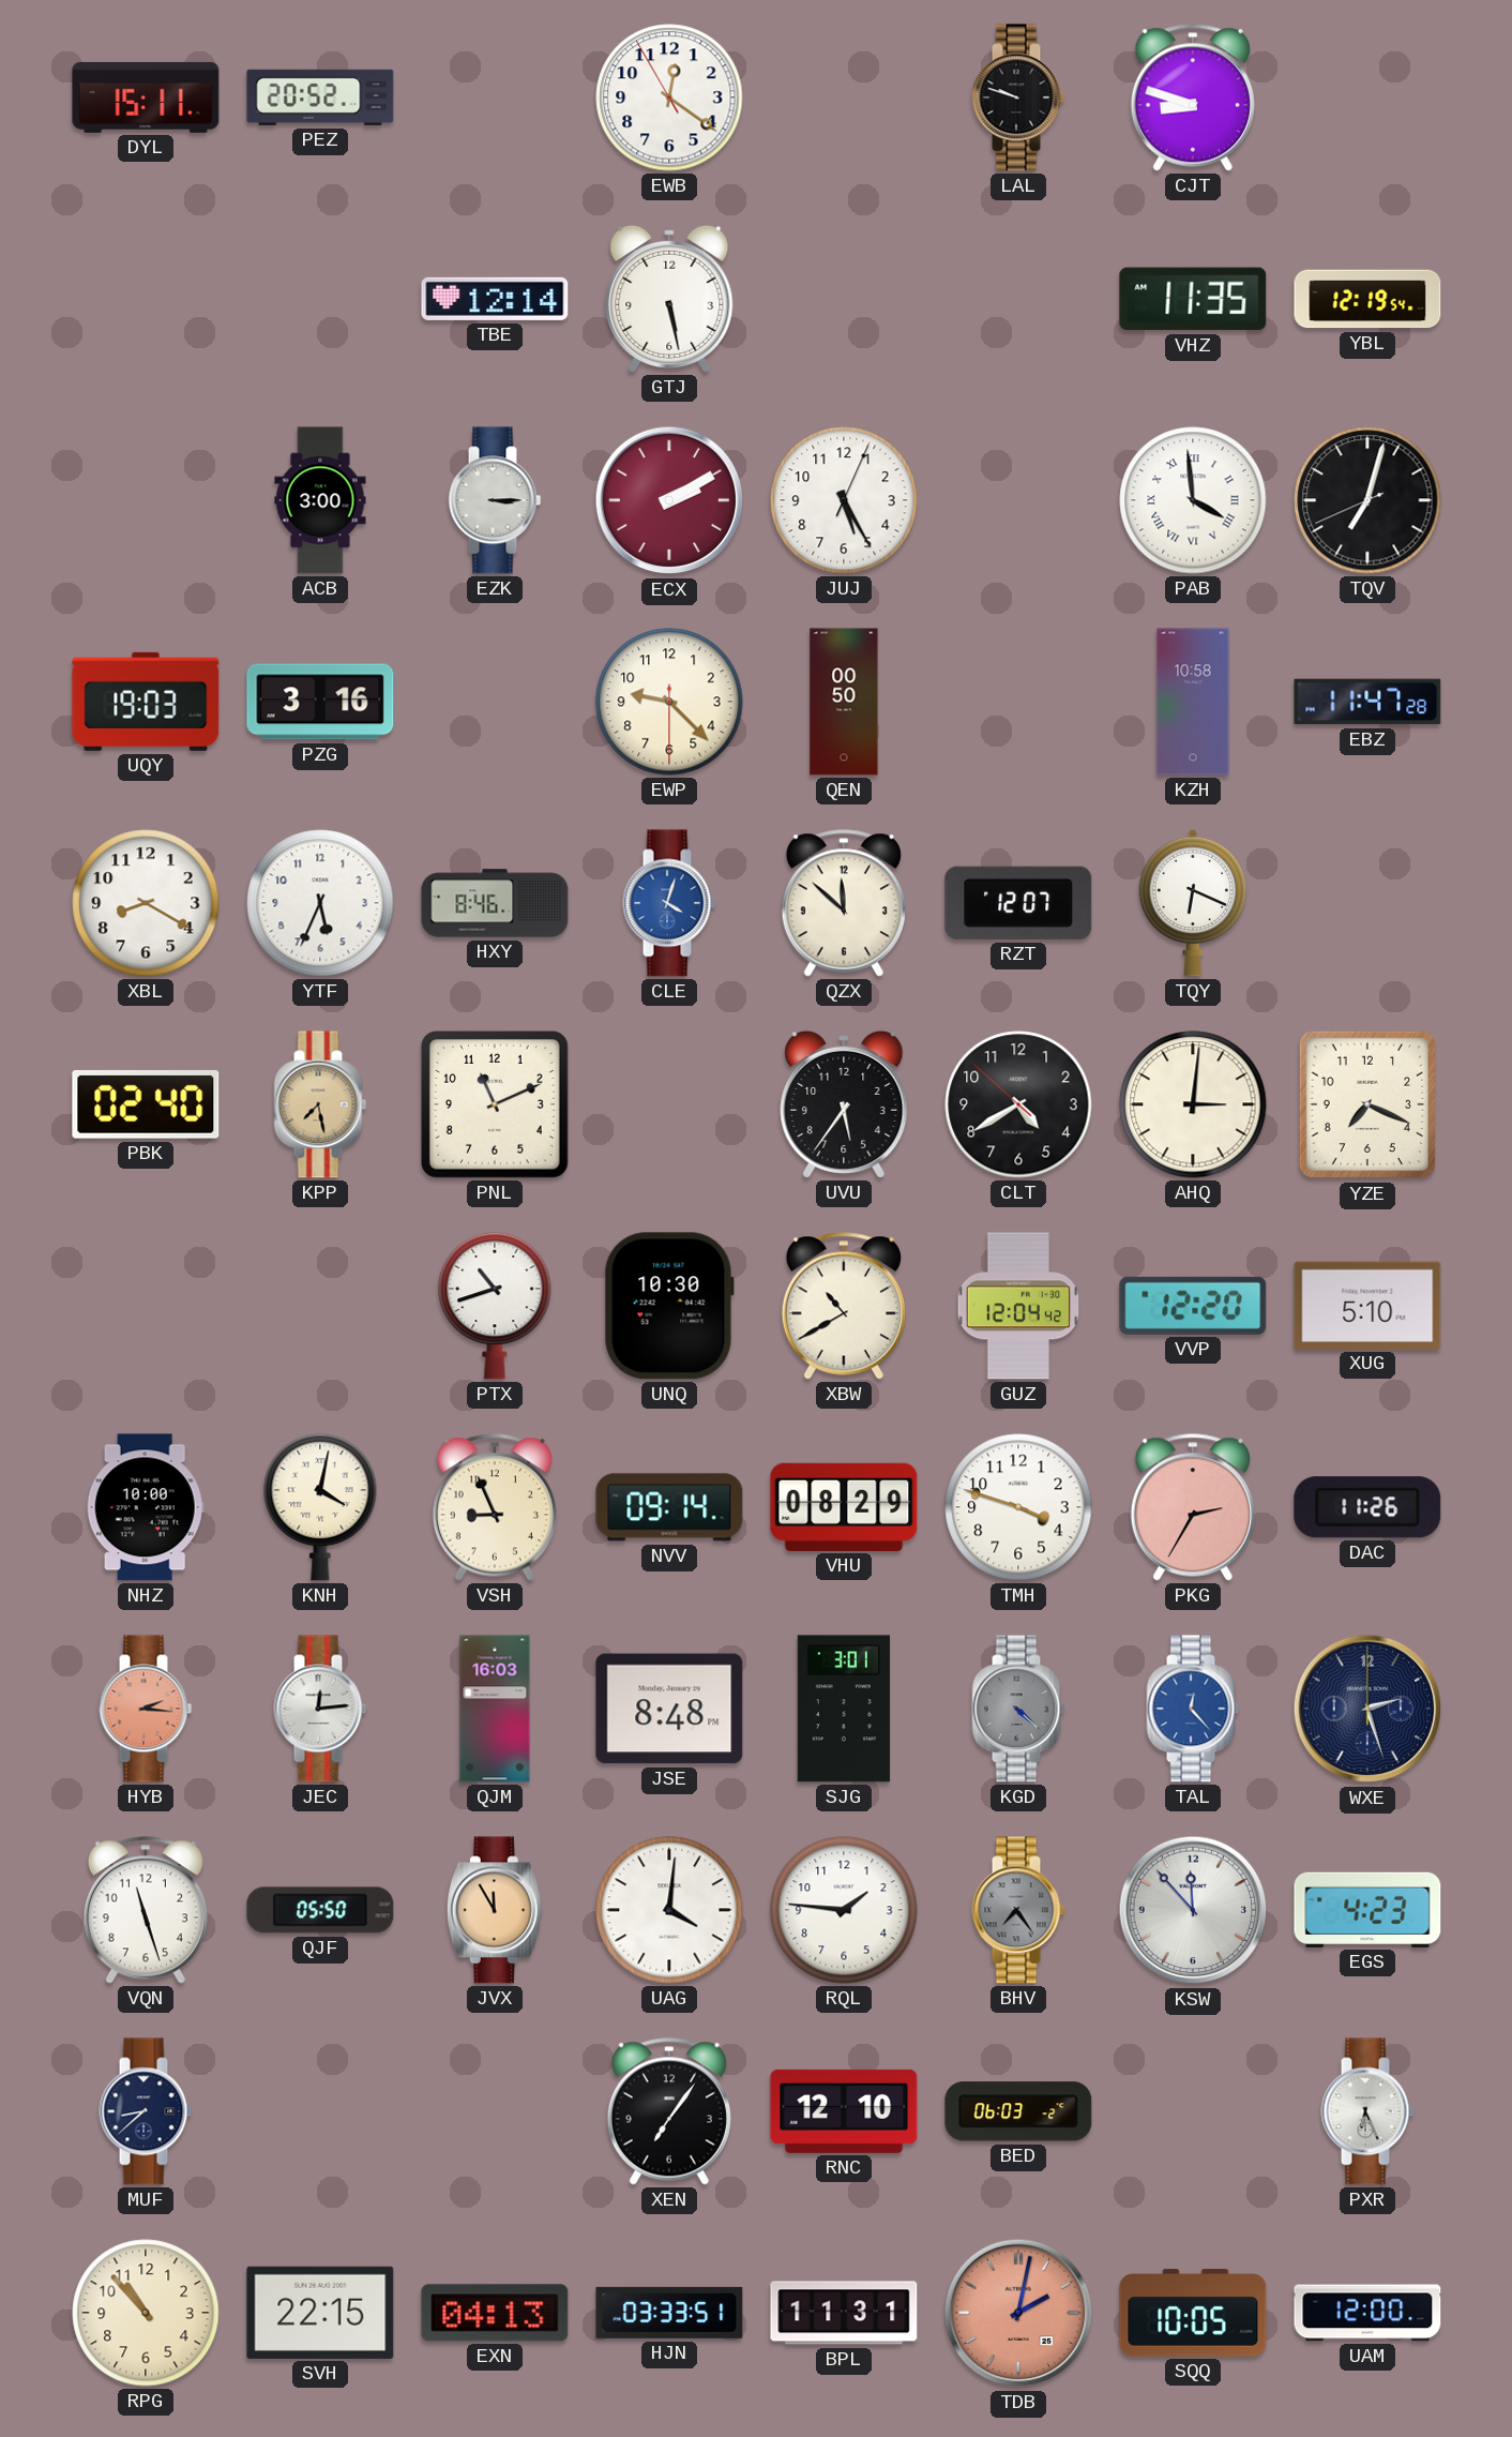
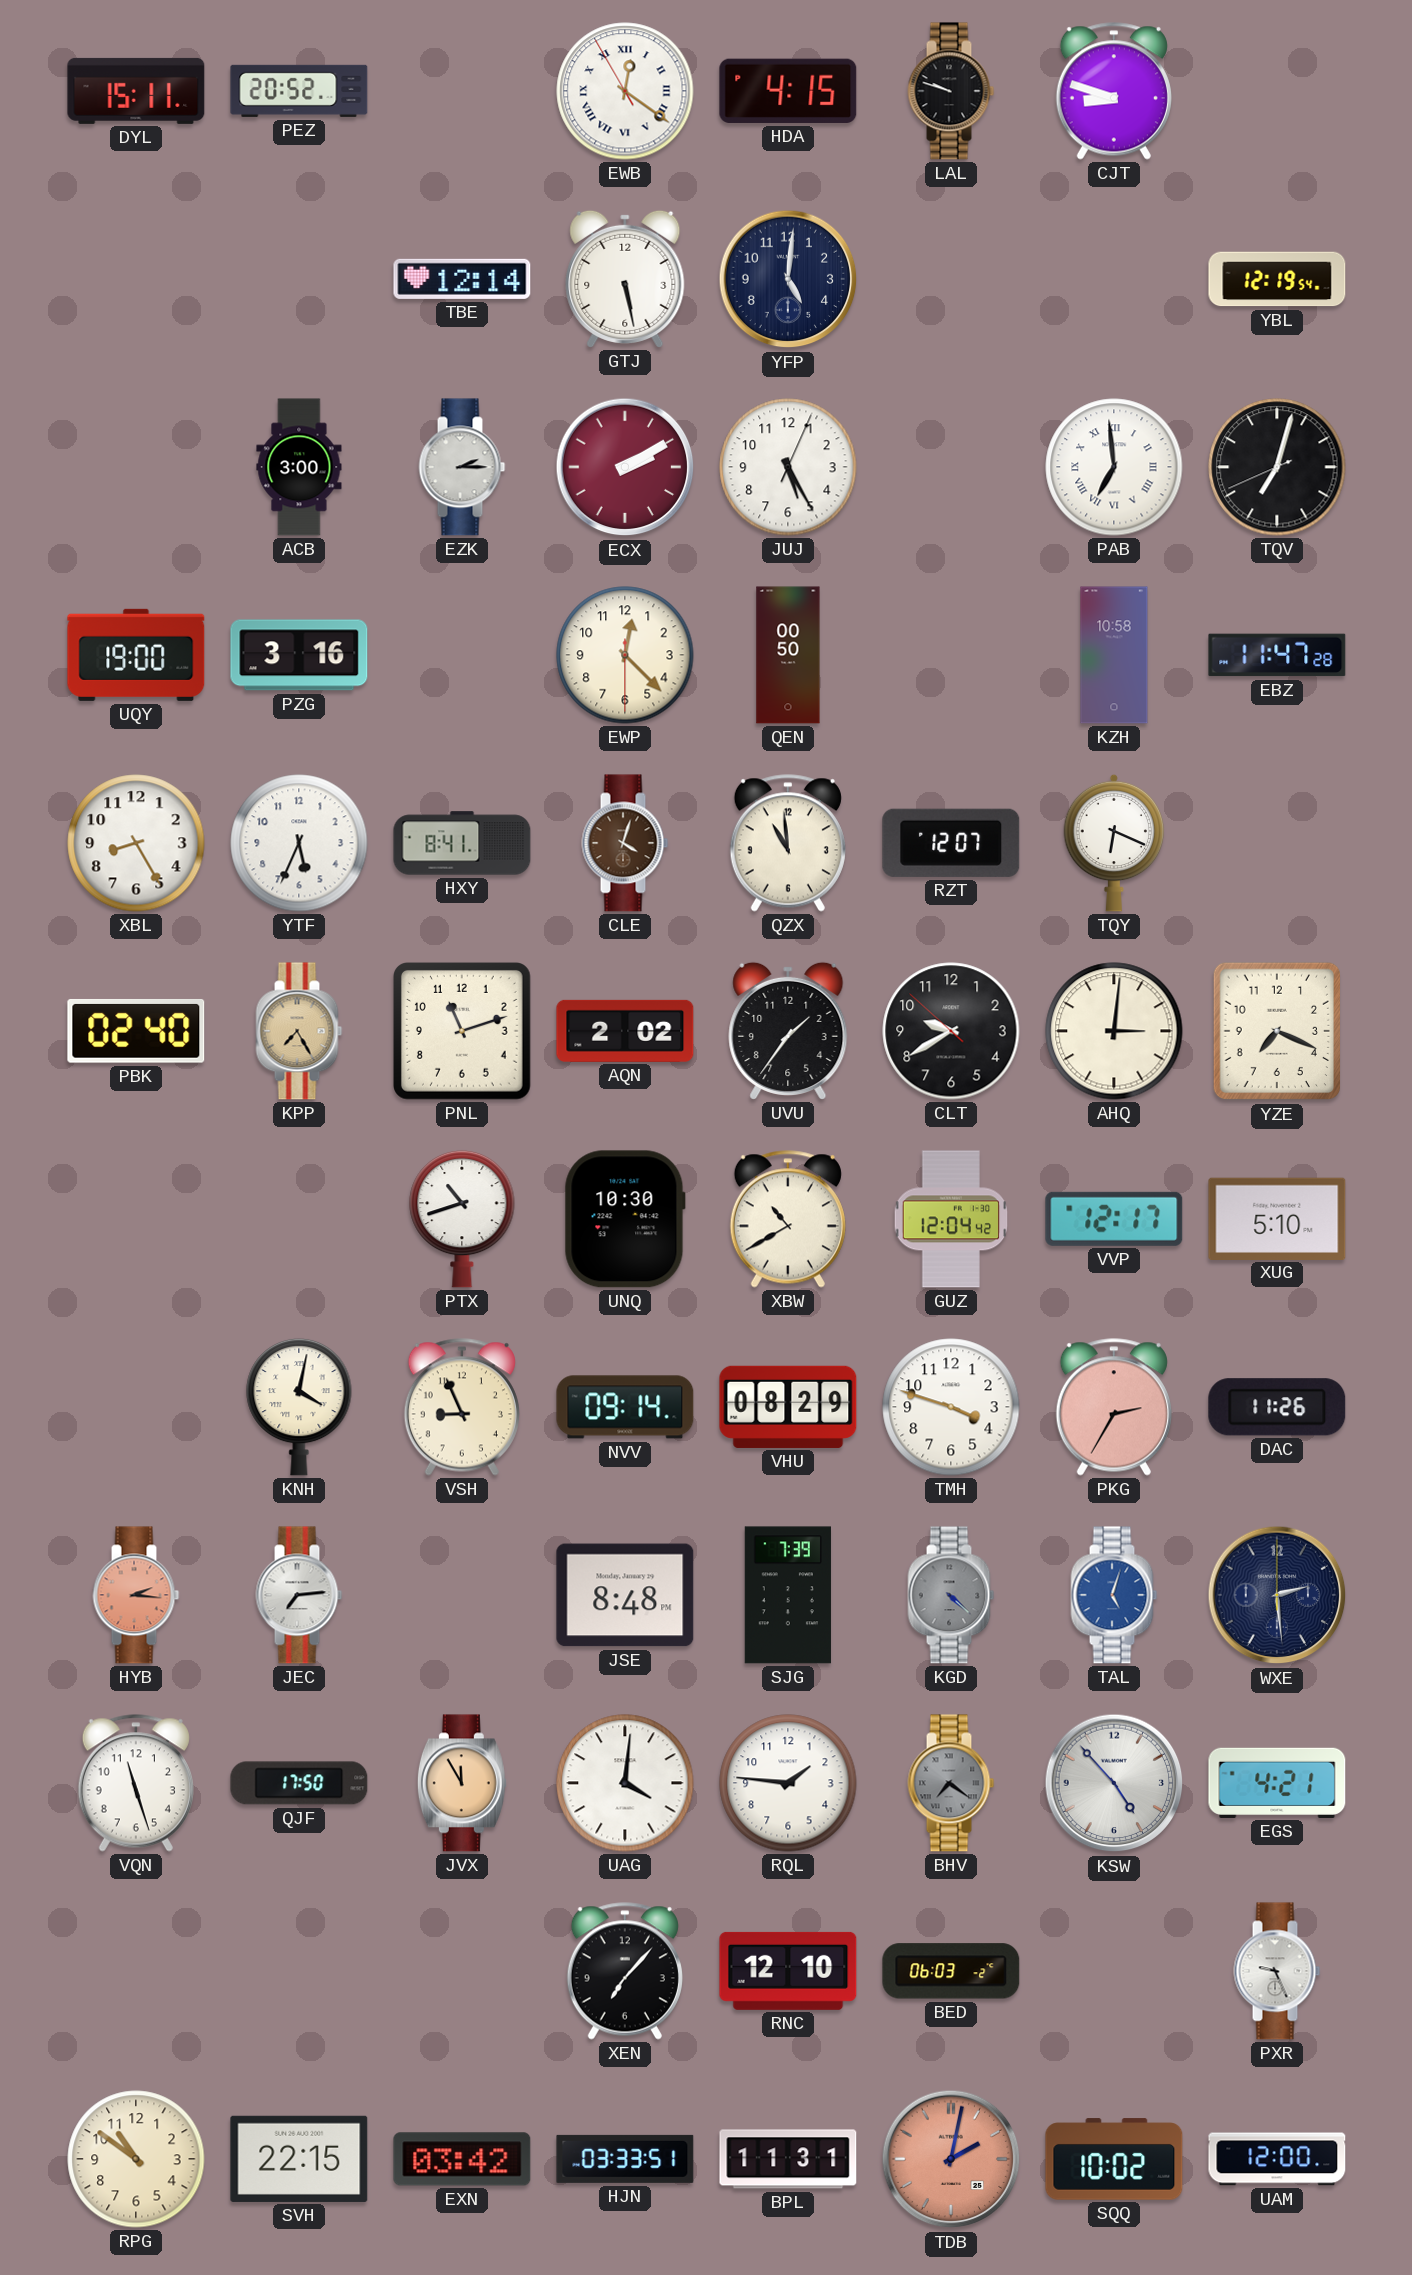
EWB numerals: Arabic -> Roman
HDA: none -> 4:15
YFP: none -> 5:01
VHZ: 11:35 -> none
EZK: 3:15 -> 2:15
PAB: 3:59 -> 6:59
UQY: 19:03 -> 19:00
EWP: 9:22 -> 12:22
XBL: 8:20 -> 8:25
HXY: 8:46 -> 8:41
CLE dial: blue -> brown
QZX: 11:52 -> 10:59
KPP: 7:28 -> 7:25
PNL: 11:11 -> 11:12
AQN: none -> 2:02
UVU: 5:36 -> 1:36
CLT: 4:39 -> 9:39
VVP: 12:20 -> 12:17
NHZ: 10:00 -> none
JEC: 12:14 -> 7:14
QJM: 16:03 -> none
SJG: 3:01 -> 7:39
TAL: 12:23 -> 5:03
WXE: 2:27 -> 2:29
QJF: 05:50 -> 17:50
BHV: 7:24 -> 7:21
KSW: 11:53 -> 4:53
EGS: 4:23 -> 4:21
MUF: 8:38 -> none
XEN: 7:06 -> 7:07
PXR: 6:26 -> 9:26
RPG: 10:53 -> 10:51
EXN: 04:13 -> 03:42
SQQ: 10:05 -> 10:02
